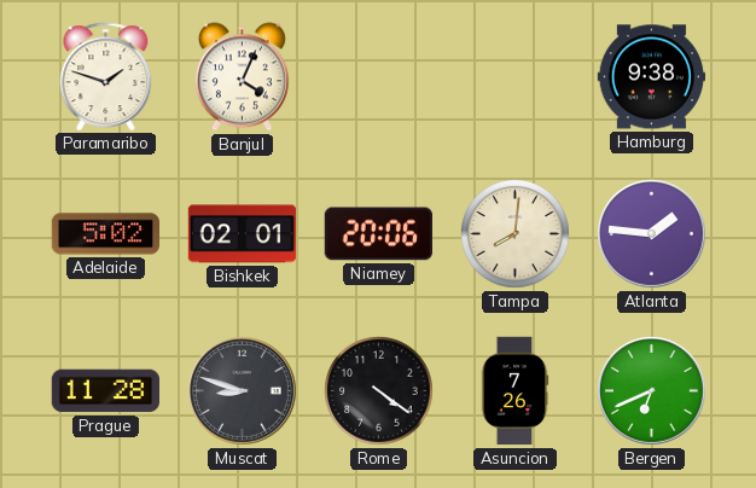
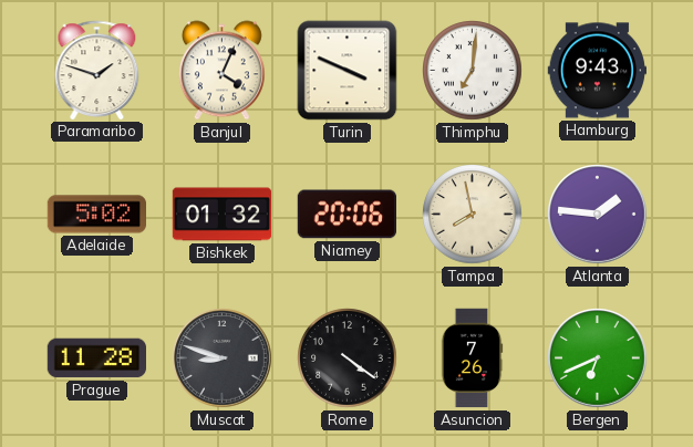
Turin: none -> 3:49
Thimphu: none -> 7:01
Hamburg: 9:38 -> 9:43
Bishkek: 02:01 -> 01:32
Tampa: 8:01 -> 7:58
